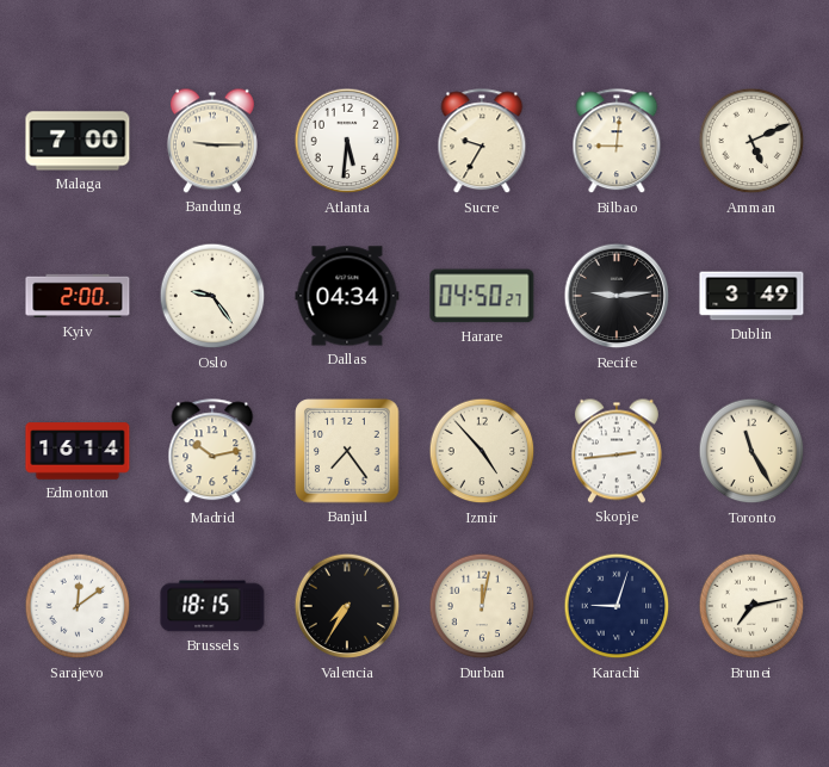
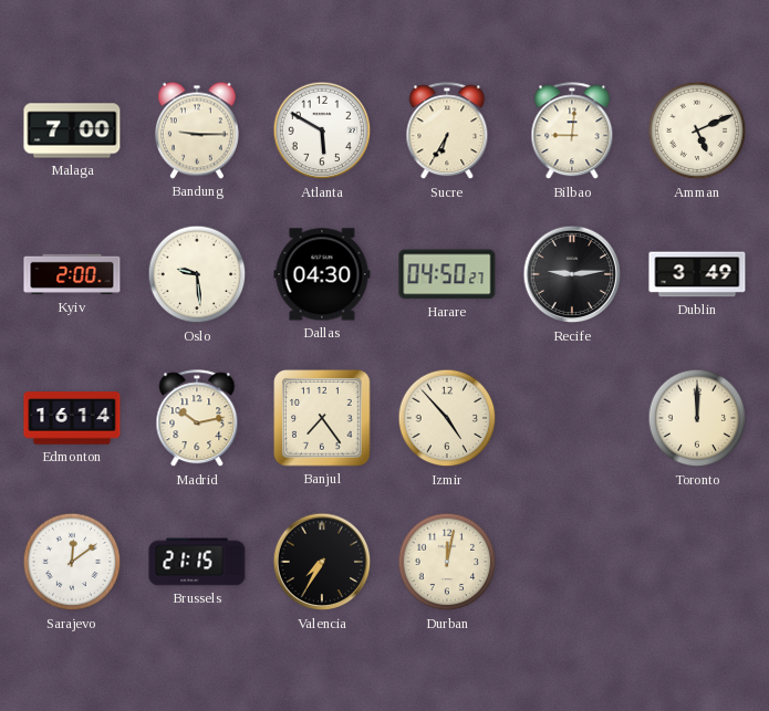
Atlanta: 5:31 -> 5:50
Sucre: 9:35 -> 6:35
Oslo: 9:24 -> 9:29
Dallas: 04:34 -> 04:30
Skopje: 2:44 -> none
Toronto: 11:25 -> 12:00
Brussels: 18:15 -> 21:15
Karachi: 9:03 -> none
Brunei: 7:13 -> none
